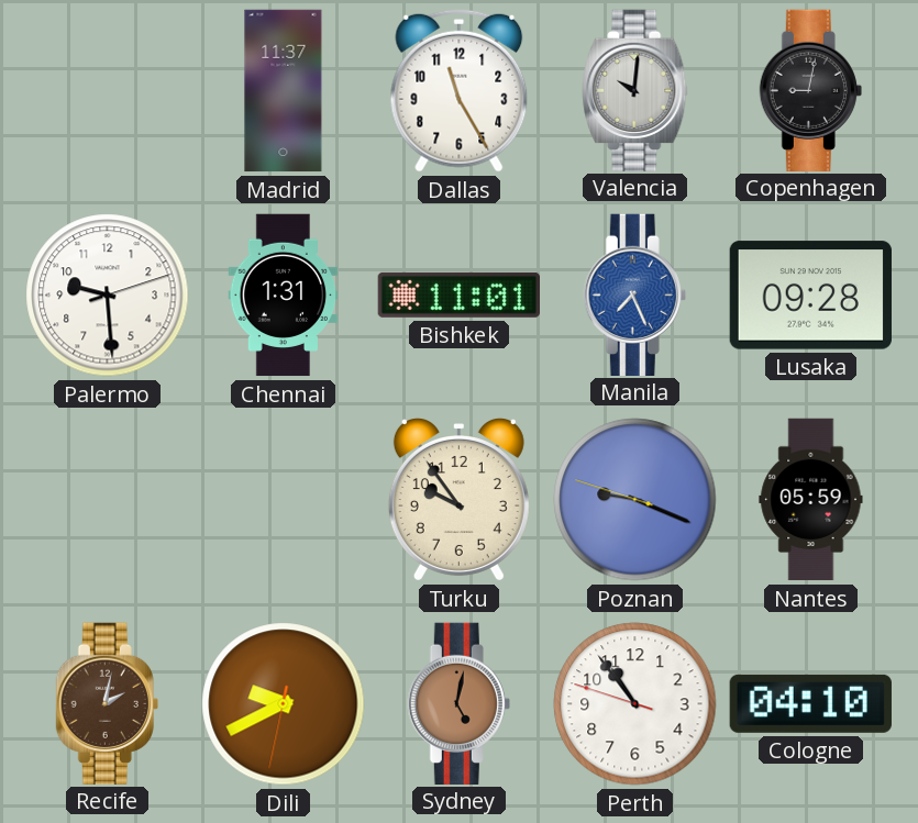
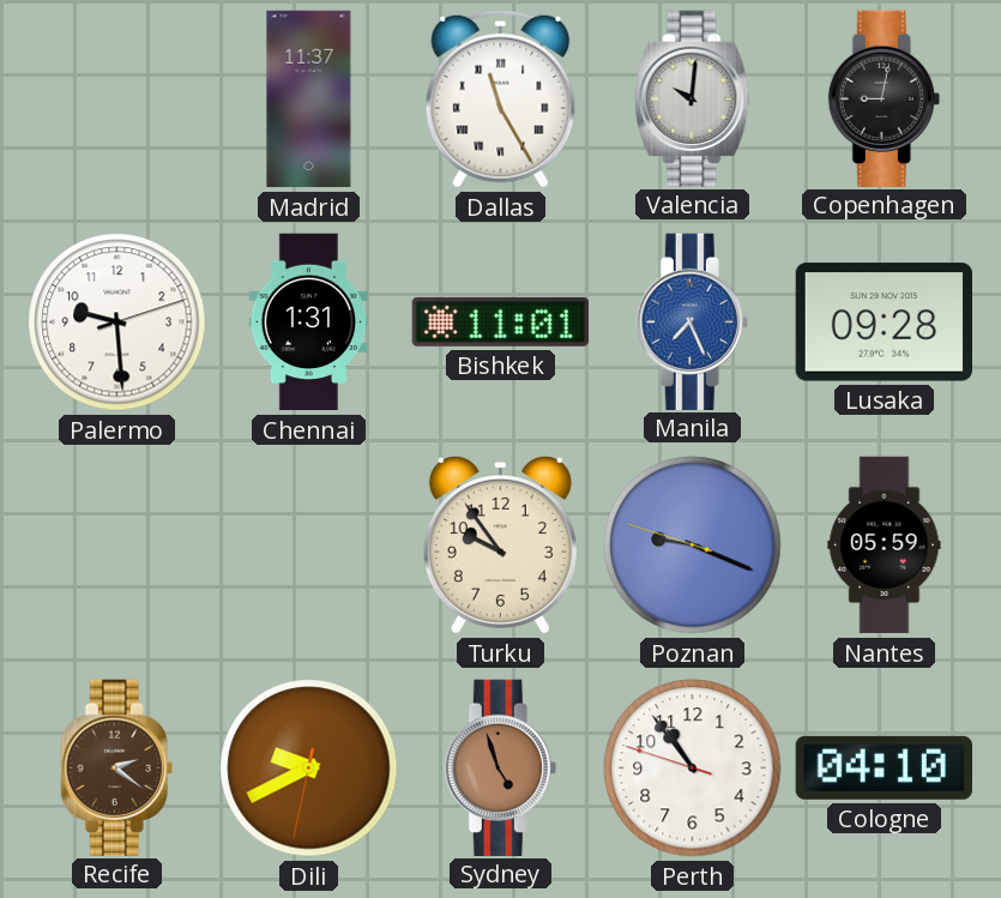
Dallas numerals: Arabic -> Roman
Recife: 2:02 -> 2:21
Sydney: 5:02 -> 4:57
